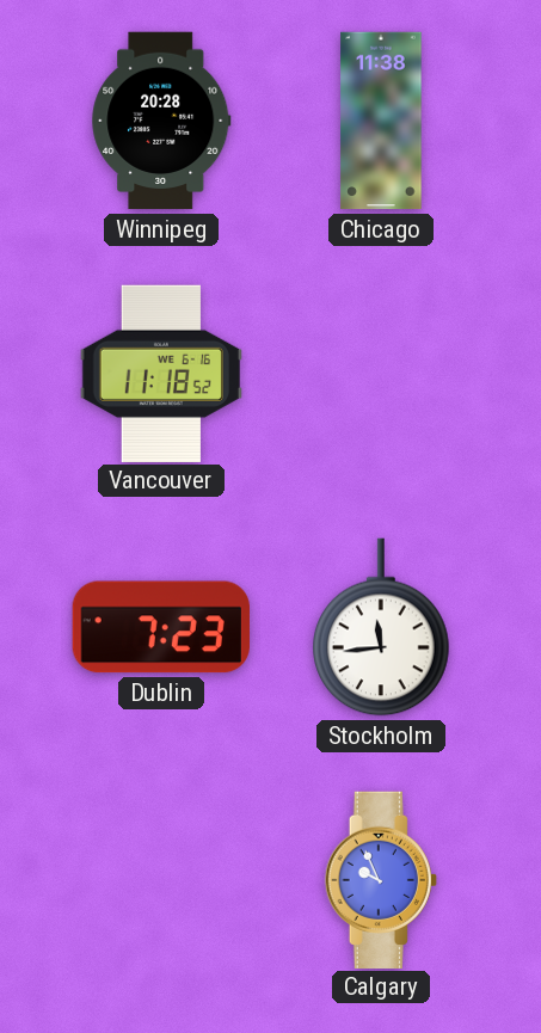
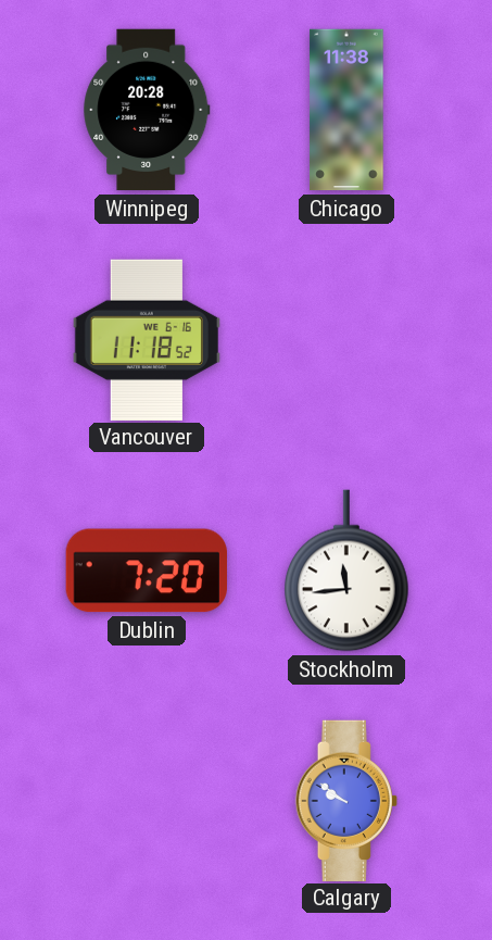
Dublin: 7:23 -> 7:20
Calgary: 9:56 -> 9:51
